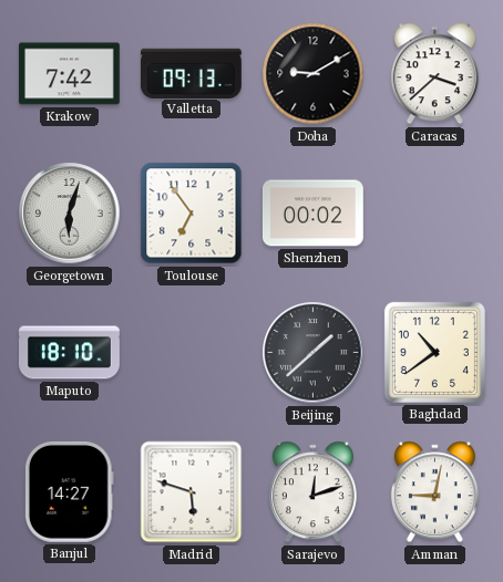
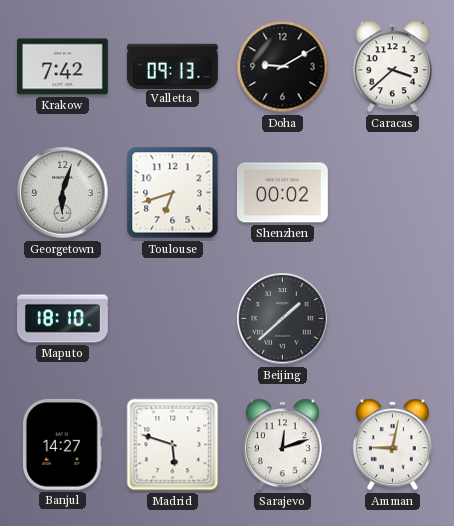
Toulouse: 6:54 -> 6:42
Baghdad: 10:39 -> none
